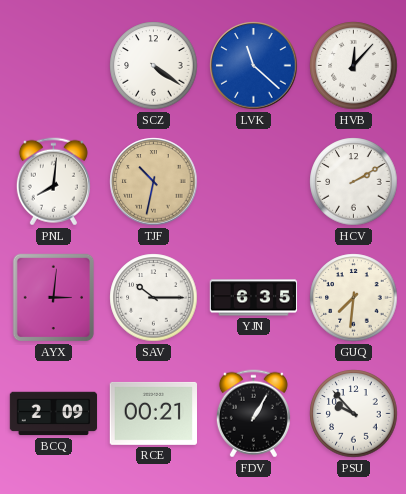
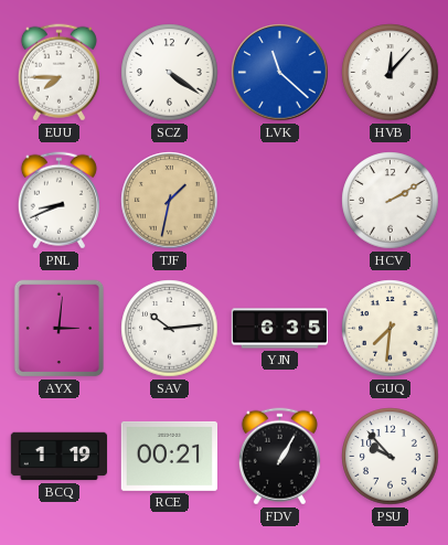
EUU: none -> 7:45
PNL: 8:01 -> 8:41
TJF: 10:32 -> 1:32
SAV: 10:15 -> 10:14
BCQ: 2:09 -> 1:19
